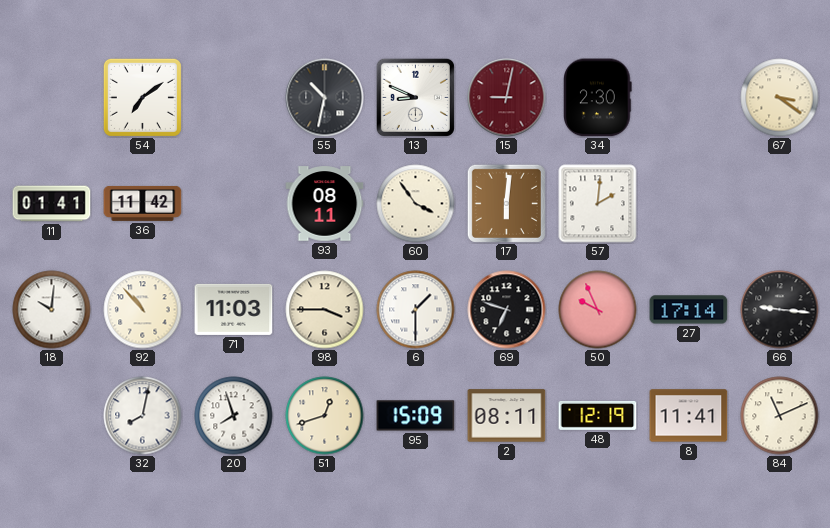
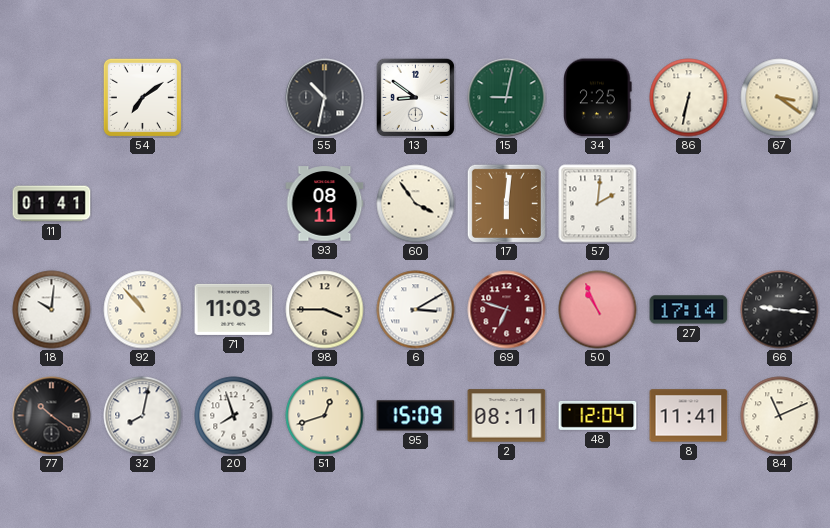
13: 8:49 -> 8:51
15 dial: burgundy -> green
34: 2:30 -> 2:25
86: none -> 6:32
36: 11:42 -> none
6: 1:30 -> 3:10
69 dial: black -> burgundy
50: 9:56 -> 10:56
77: none -> 10:21
48: 12:19 -> 12:04
